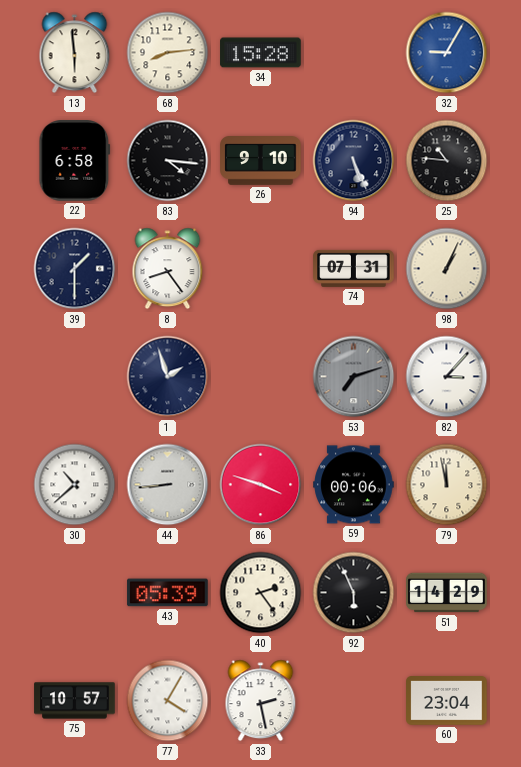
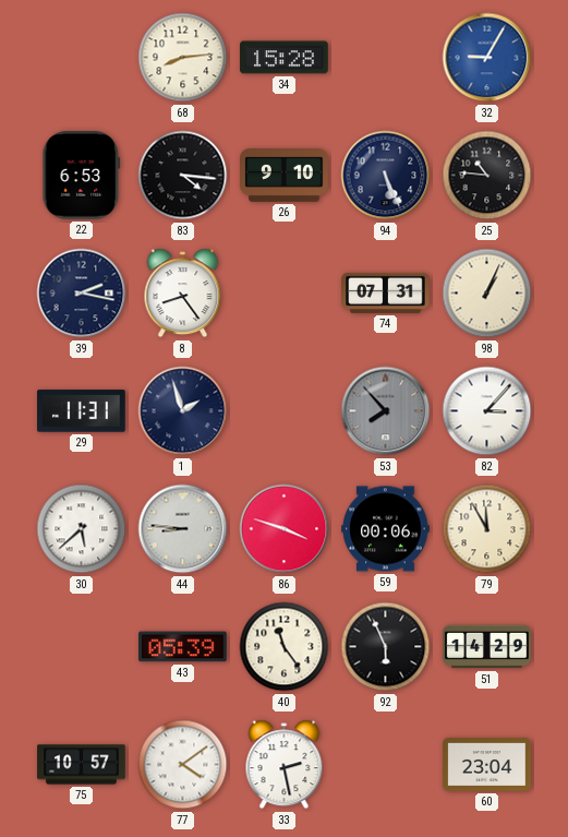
13: 5:59 -> none
22: 6:58 -> 6:53
39: 1:30 -> 2:17
29: none -> 11:31
53: 7:12 -> 7:53
30: 10:38 -> 5:38
44: 8:44 -> 8:46
79: 11:58 -> 11:55
40: 2:24 -> 11:24
77: 4:05 -> 4:09
